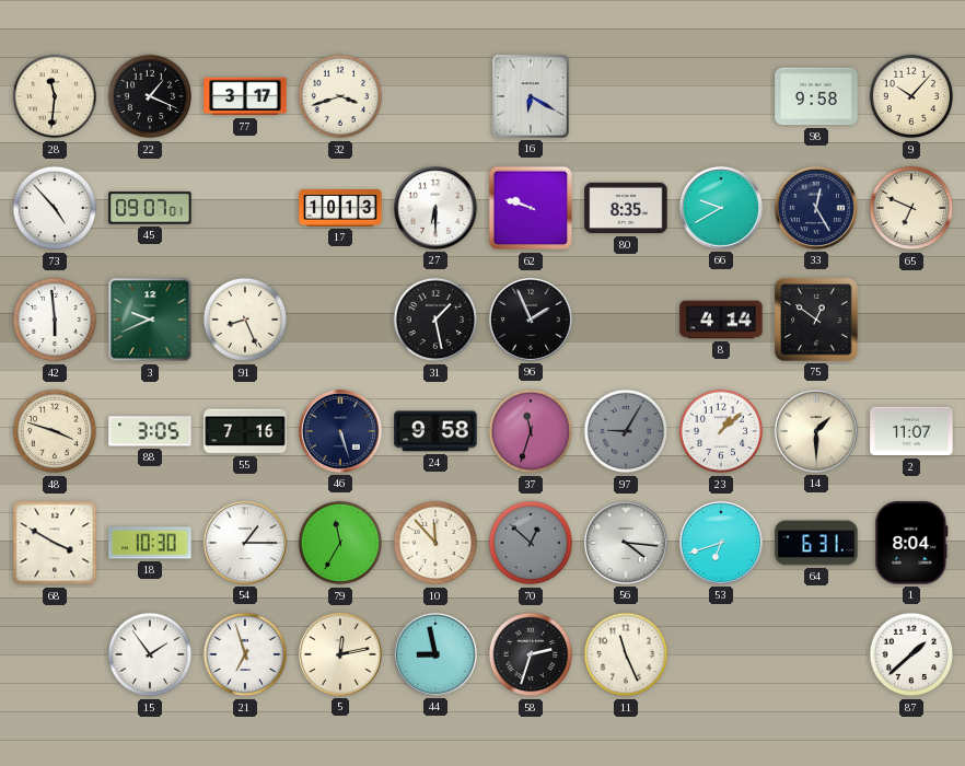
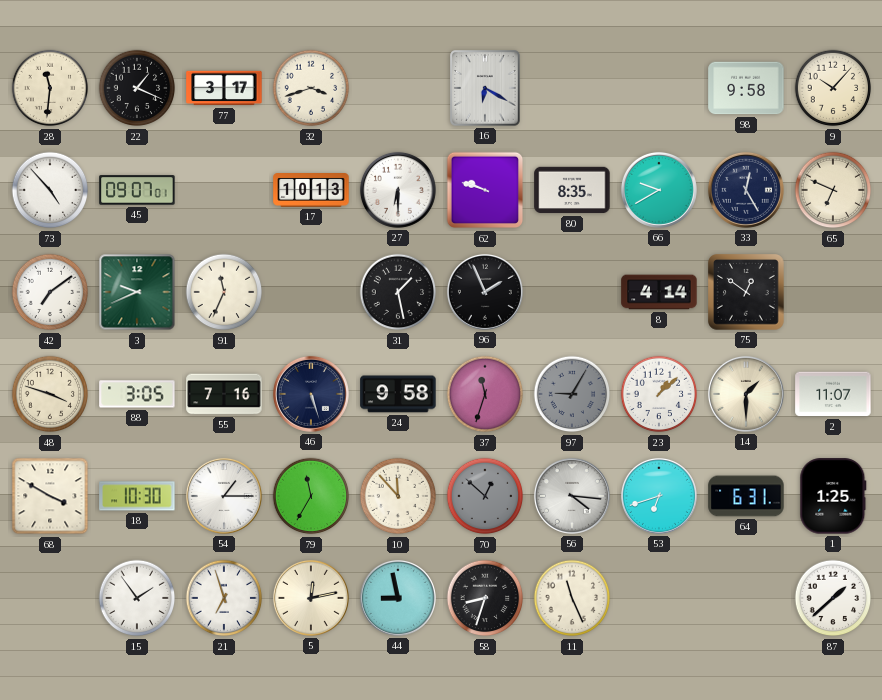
42: 5:59 -> 7:09
91: 8:26 -> 11:34
1: 8:04 -> 1:25
58: 2:33 -> 8:33
